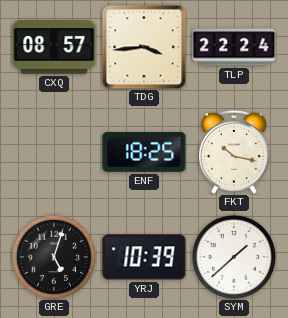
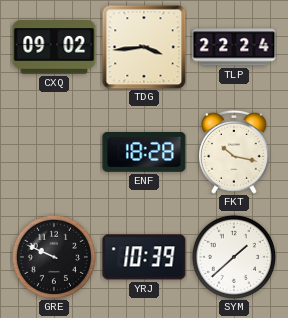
CXQ: 08:57 -> 09:02
ENF: 18:25 -> 18:28
GRE: 5:03 -> 9:49
